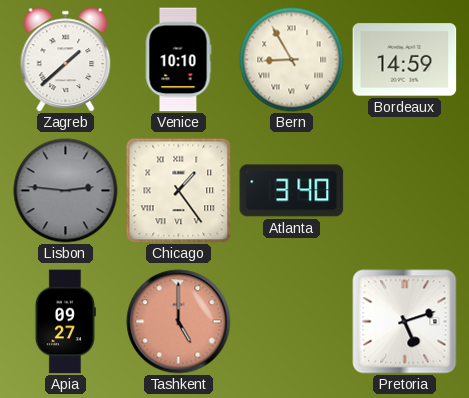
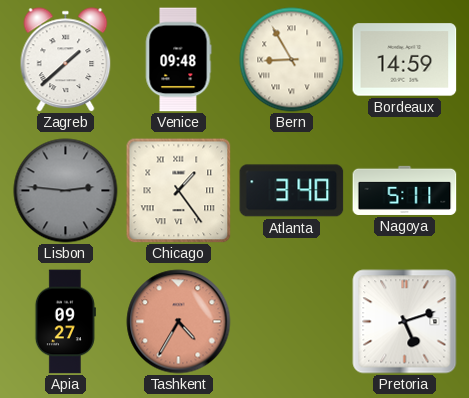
Venice: 10:10 -> 09:48
Nagoya: none -> 5:11
Tashkent: 5:00 -> 4:35
